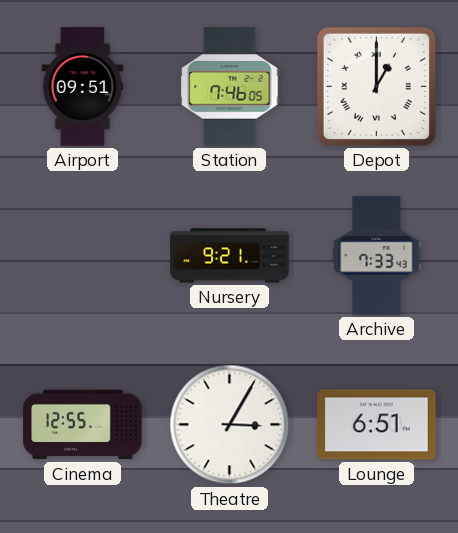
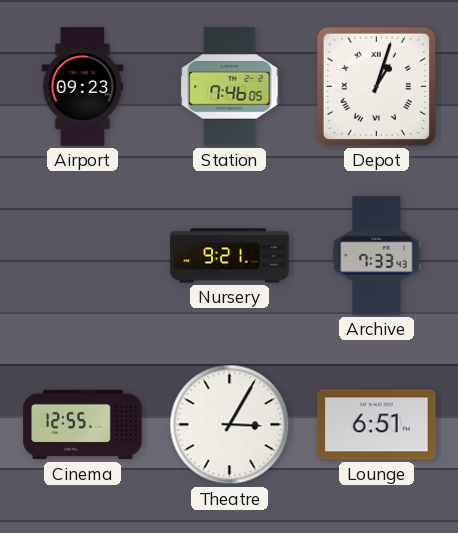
Airport: 09:51 -> 09:23
Depot: 1:00 -> 1:03
